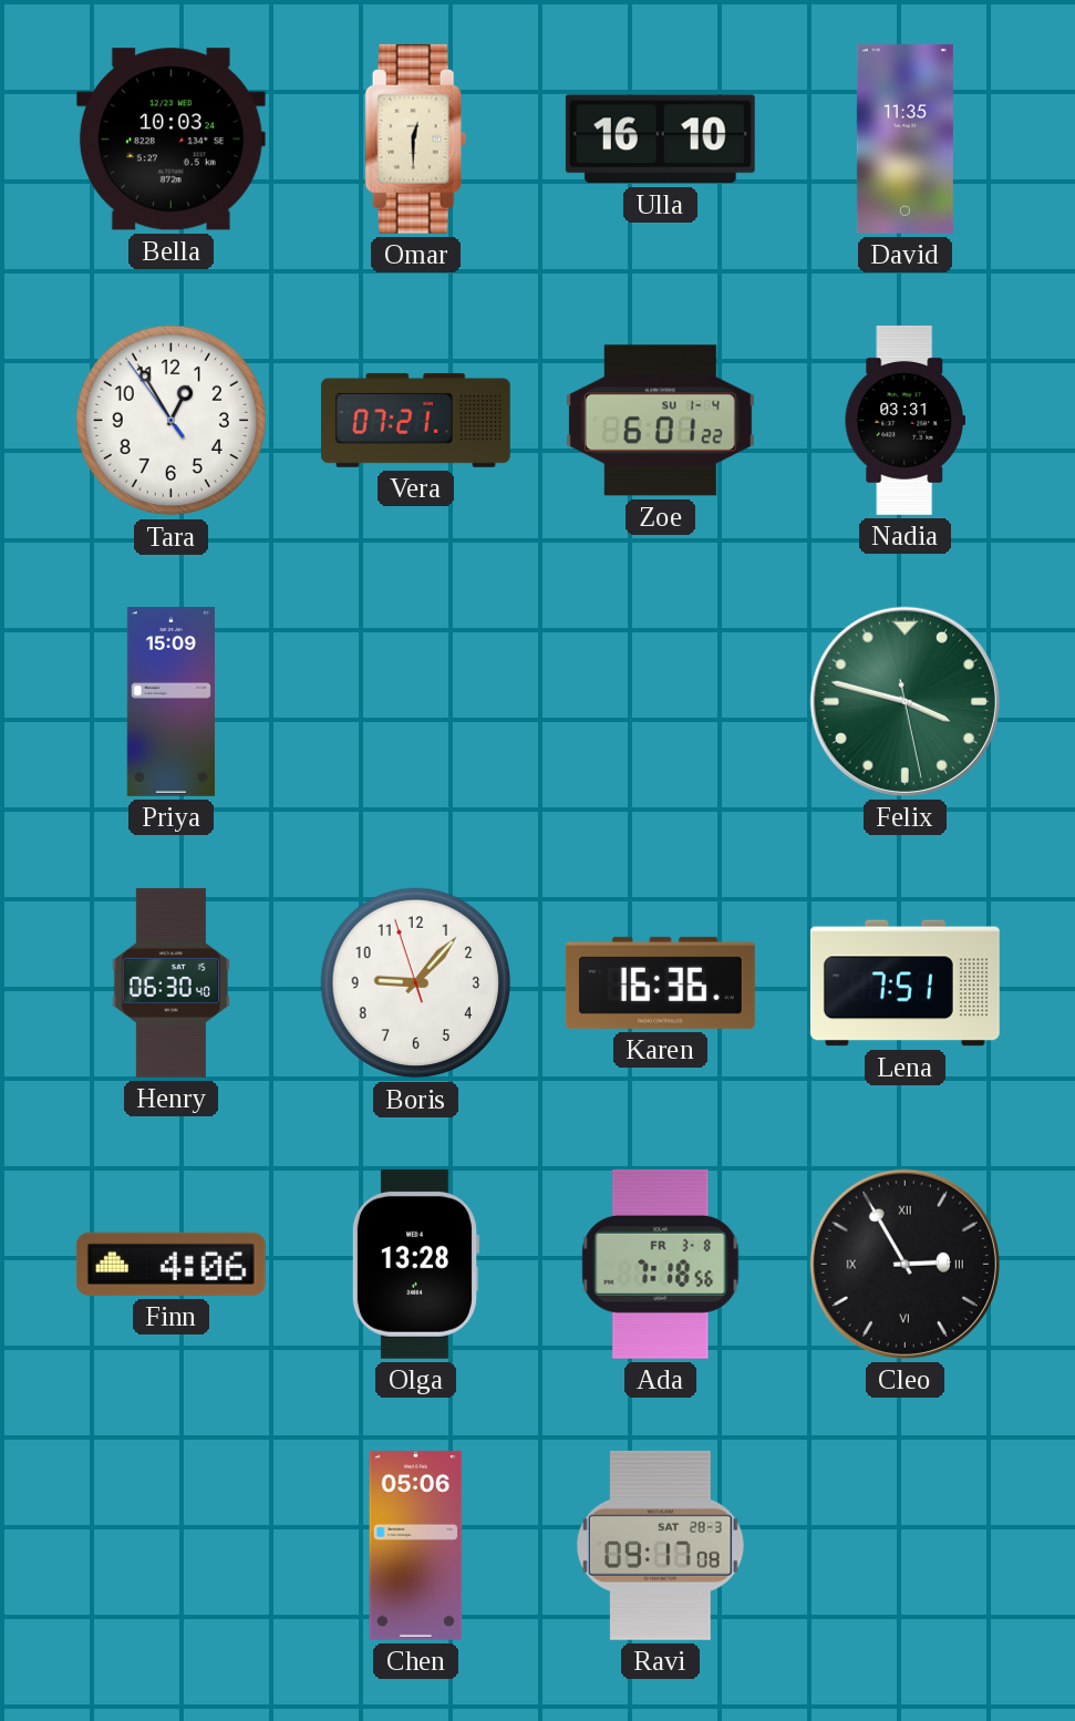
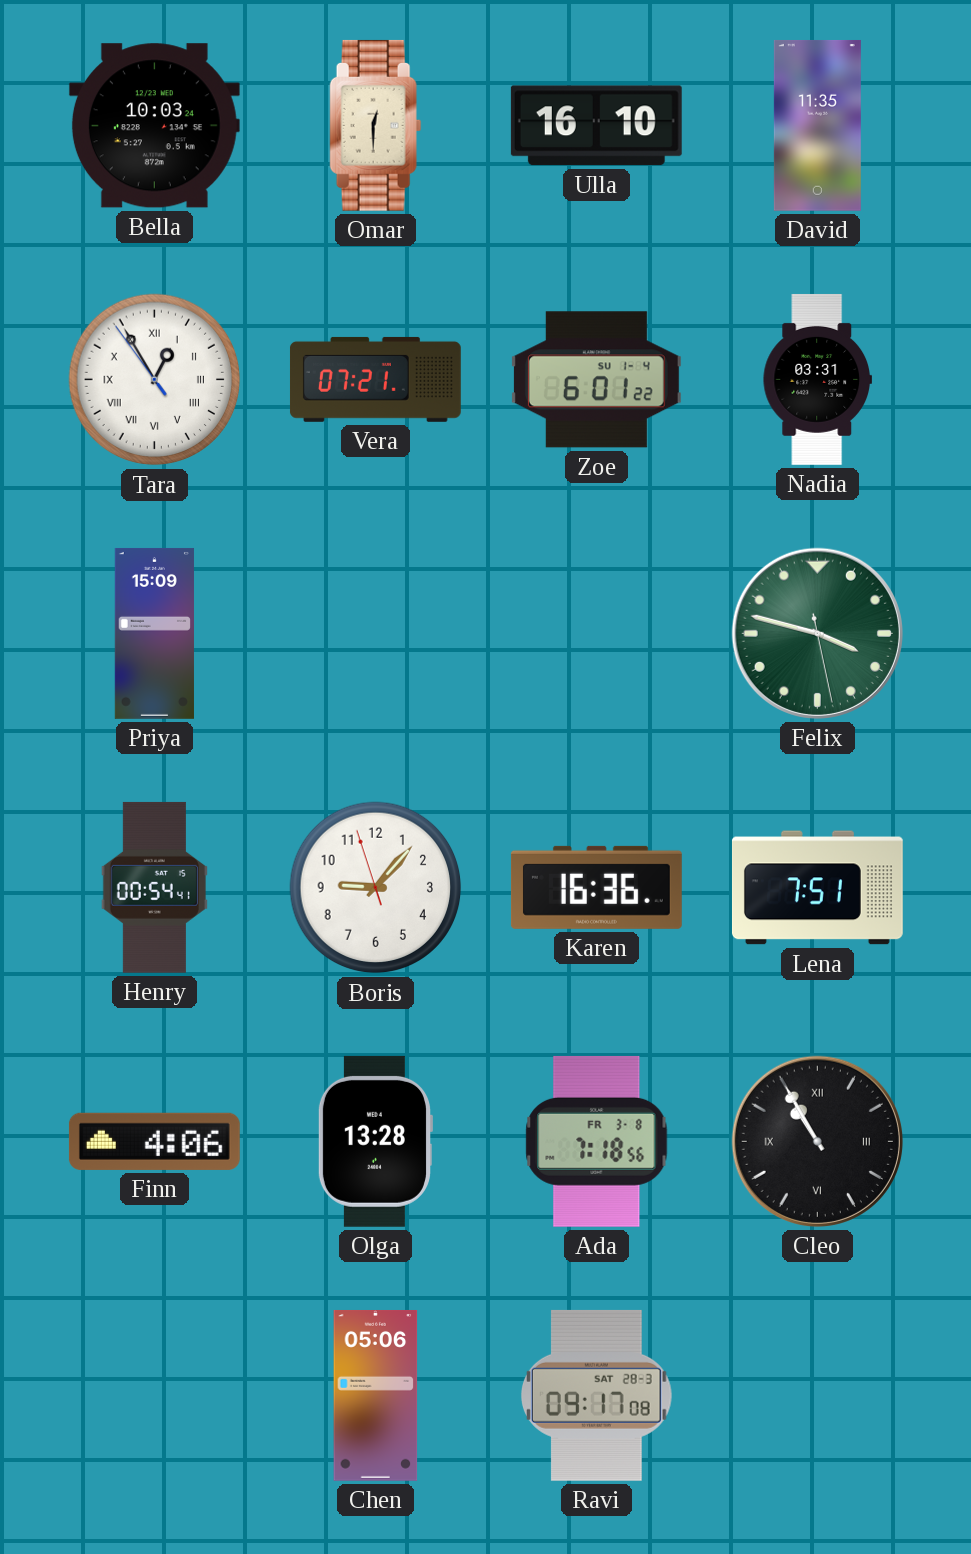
Tara numerals: Arabic -> Roman
Henry: 06:30 -> 00:54
Cleo: 2:55 -> 10:55
